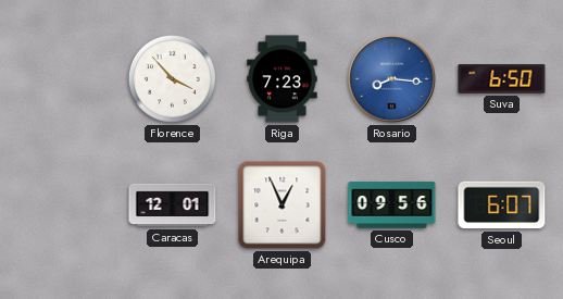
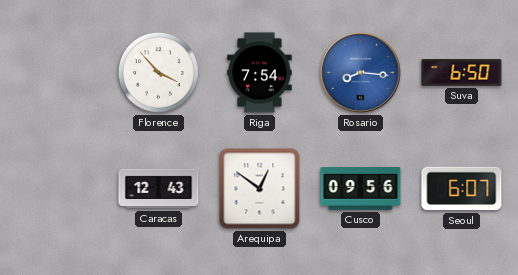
Riga: 7:23 -> 7:54
Caracas: 12:01 -> 12:43
Arequipa: 12:56 -> 12:51
